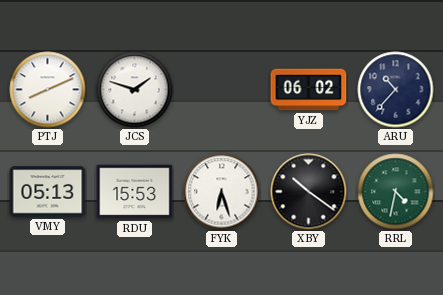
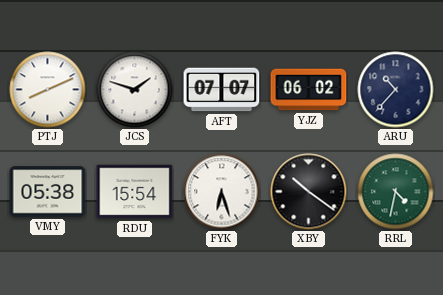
AFT: none -> 07:07
VMY: 05:13 -> 05:38
RDU: 15:53 -> 15:54
